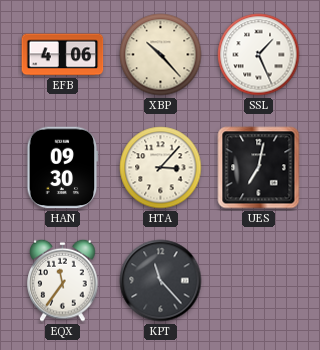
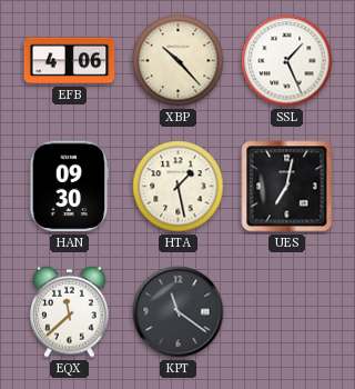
HTA: 3:07 -> 1:28
EQX: 11:36 -> 11:38
KPT: 11:23 -> 11:21
